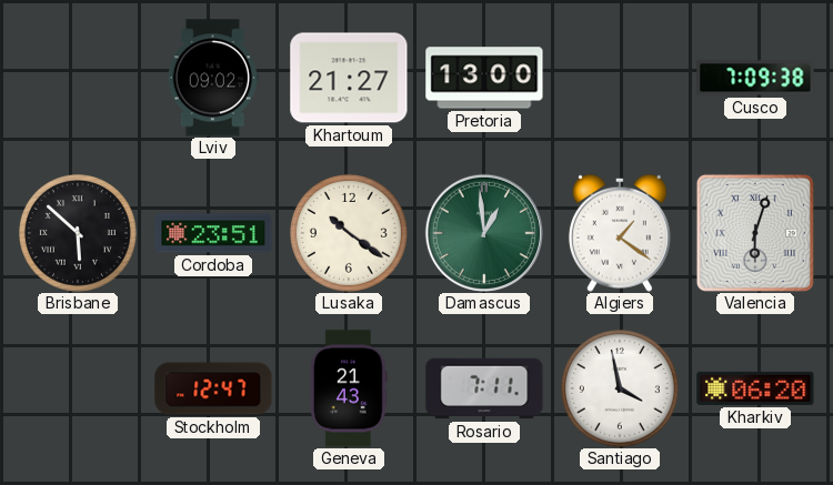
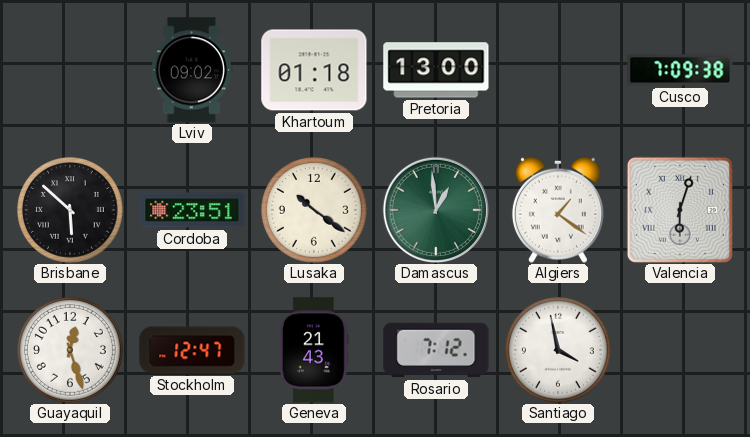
Khartoum: 21:27 -> 01:18
Guayaquil: none -> 12:27
Rosario: 7:11 -> 7:12
Kharkiv: 06:20 -> none
